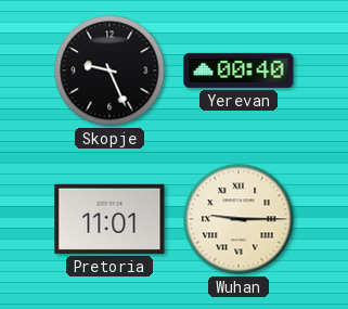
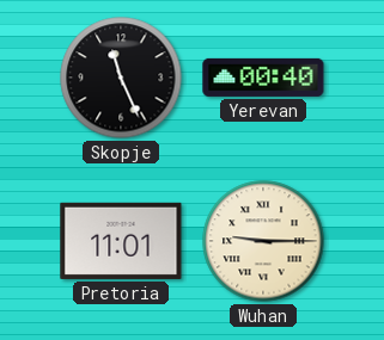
Skopje: 9:26 -> 11:26
